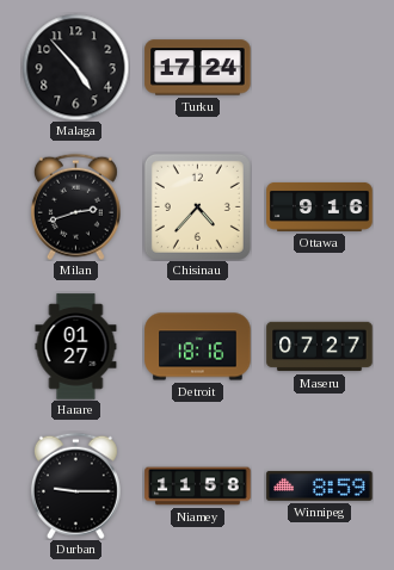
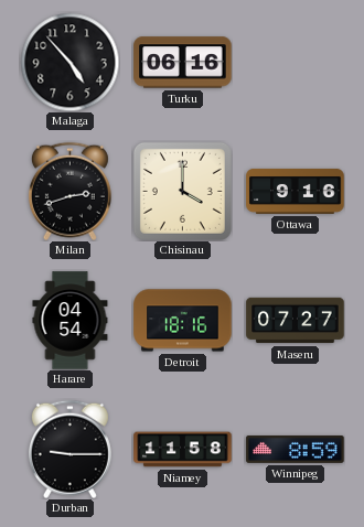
Turku: 17:24 -> 06:16
Chisinau: 4:37 -> 4:00
Harare: 01:27 -> 04:54
